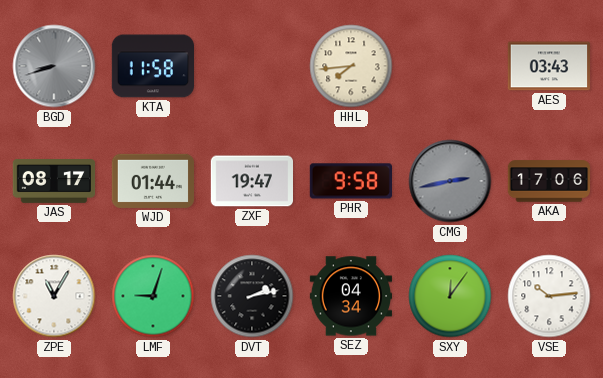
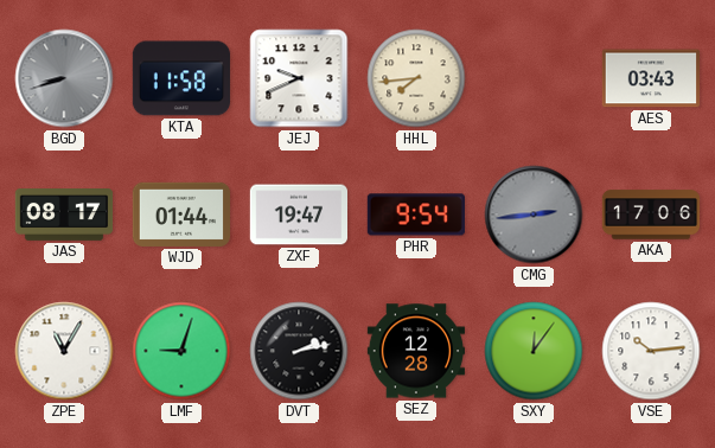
JEJ: none -> 9:41
PHR: 9:58 -> 9:54
CMG: 2:43 -> 2:44
SEZ: 04:34 -> 12:28
